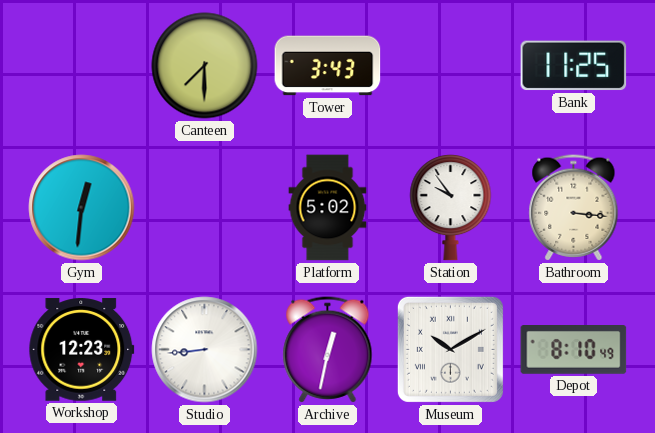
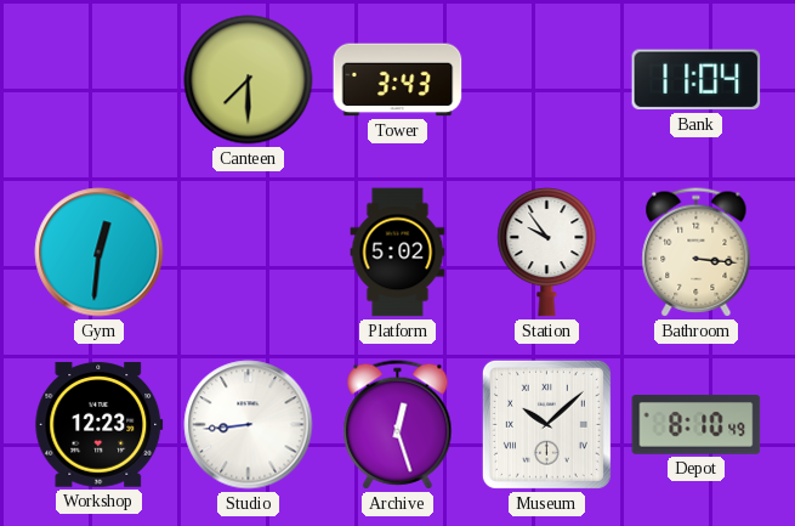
Bank: 11:25 -> 11:04
Archive: 12:32 -> 12:27
Museum: 10:10 -> 10:08
